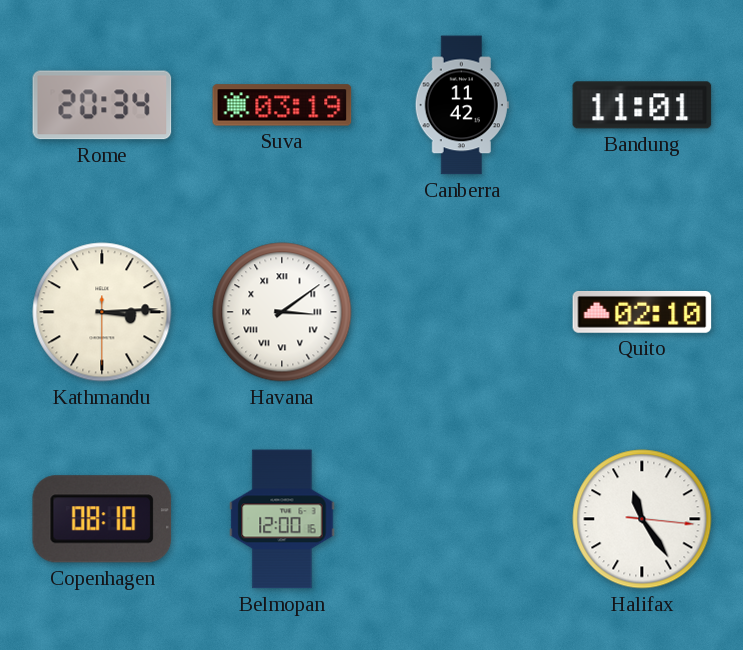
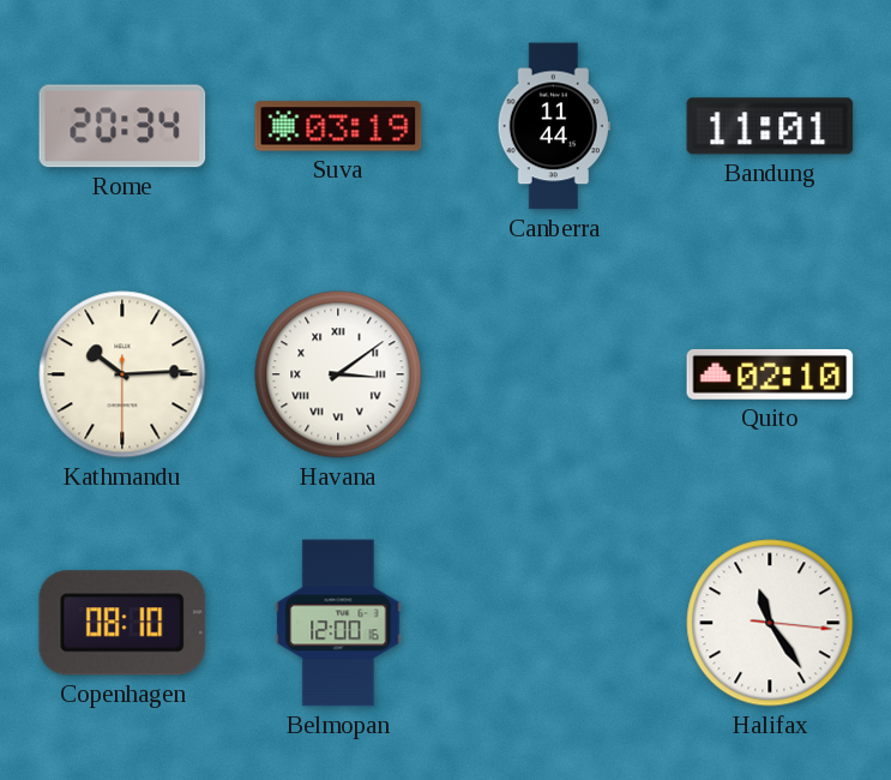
Canberra: 11:42 -> 11:44
Kathmandu: 3:14 -> 10:14
